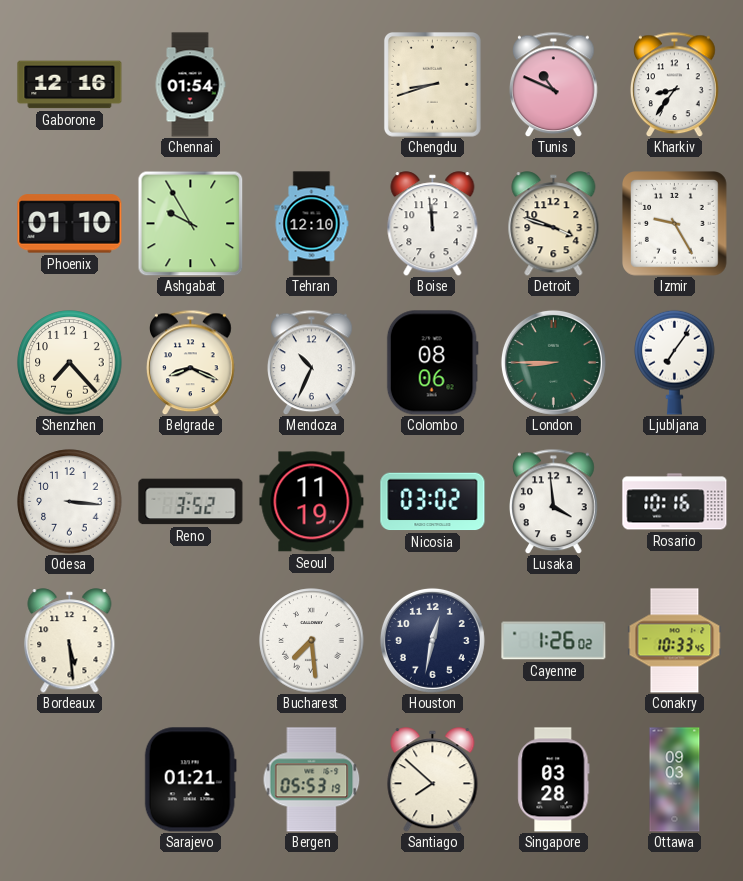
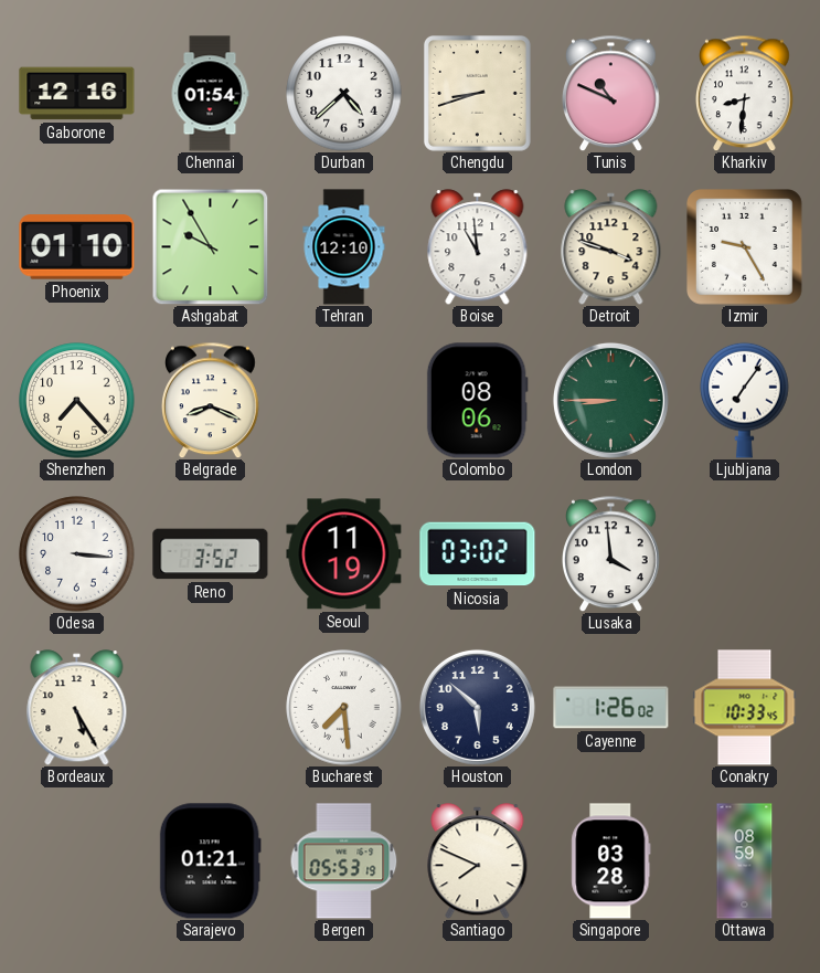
Durban: none -> 4:38
Kharkiv: 8:36 -> 8:31
Boise: 11:59 -> 10:59
Mendoza: 10:34 -> none
Rosario: 10:16 -> none
Bordeaux: 5:29 -> 5:25
Houston: 12:32 -> 5:52
Santiago: 7:52 -> 7:49
Ottawa: 09:03 -> 08:59
